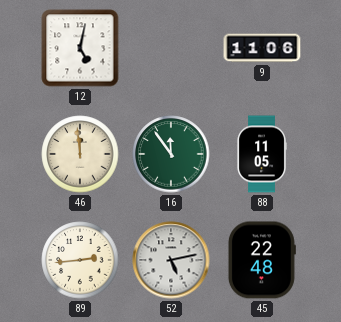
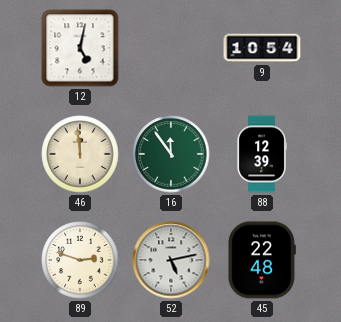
9: 11:06 -> 10:54
88: 11:05 -> 12:39
89: 2:44 -> 2:48
